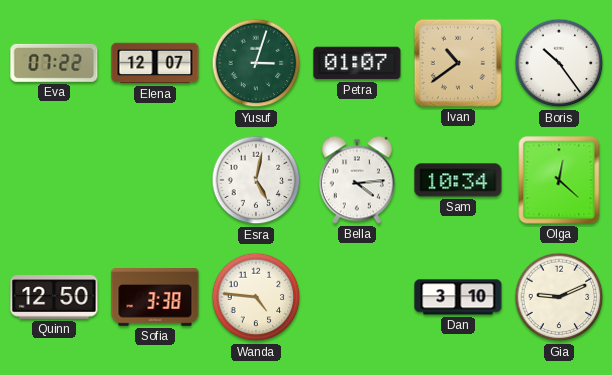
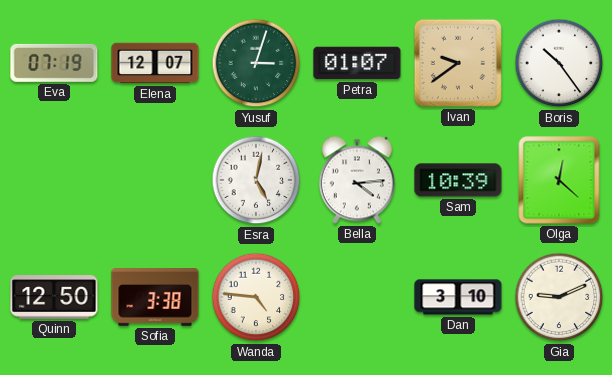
Eva: 07:22 -> 07:19
Ivan: 10:39 -> 9:39
Sam: 10:34 -> 10:39
